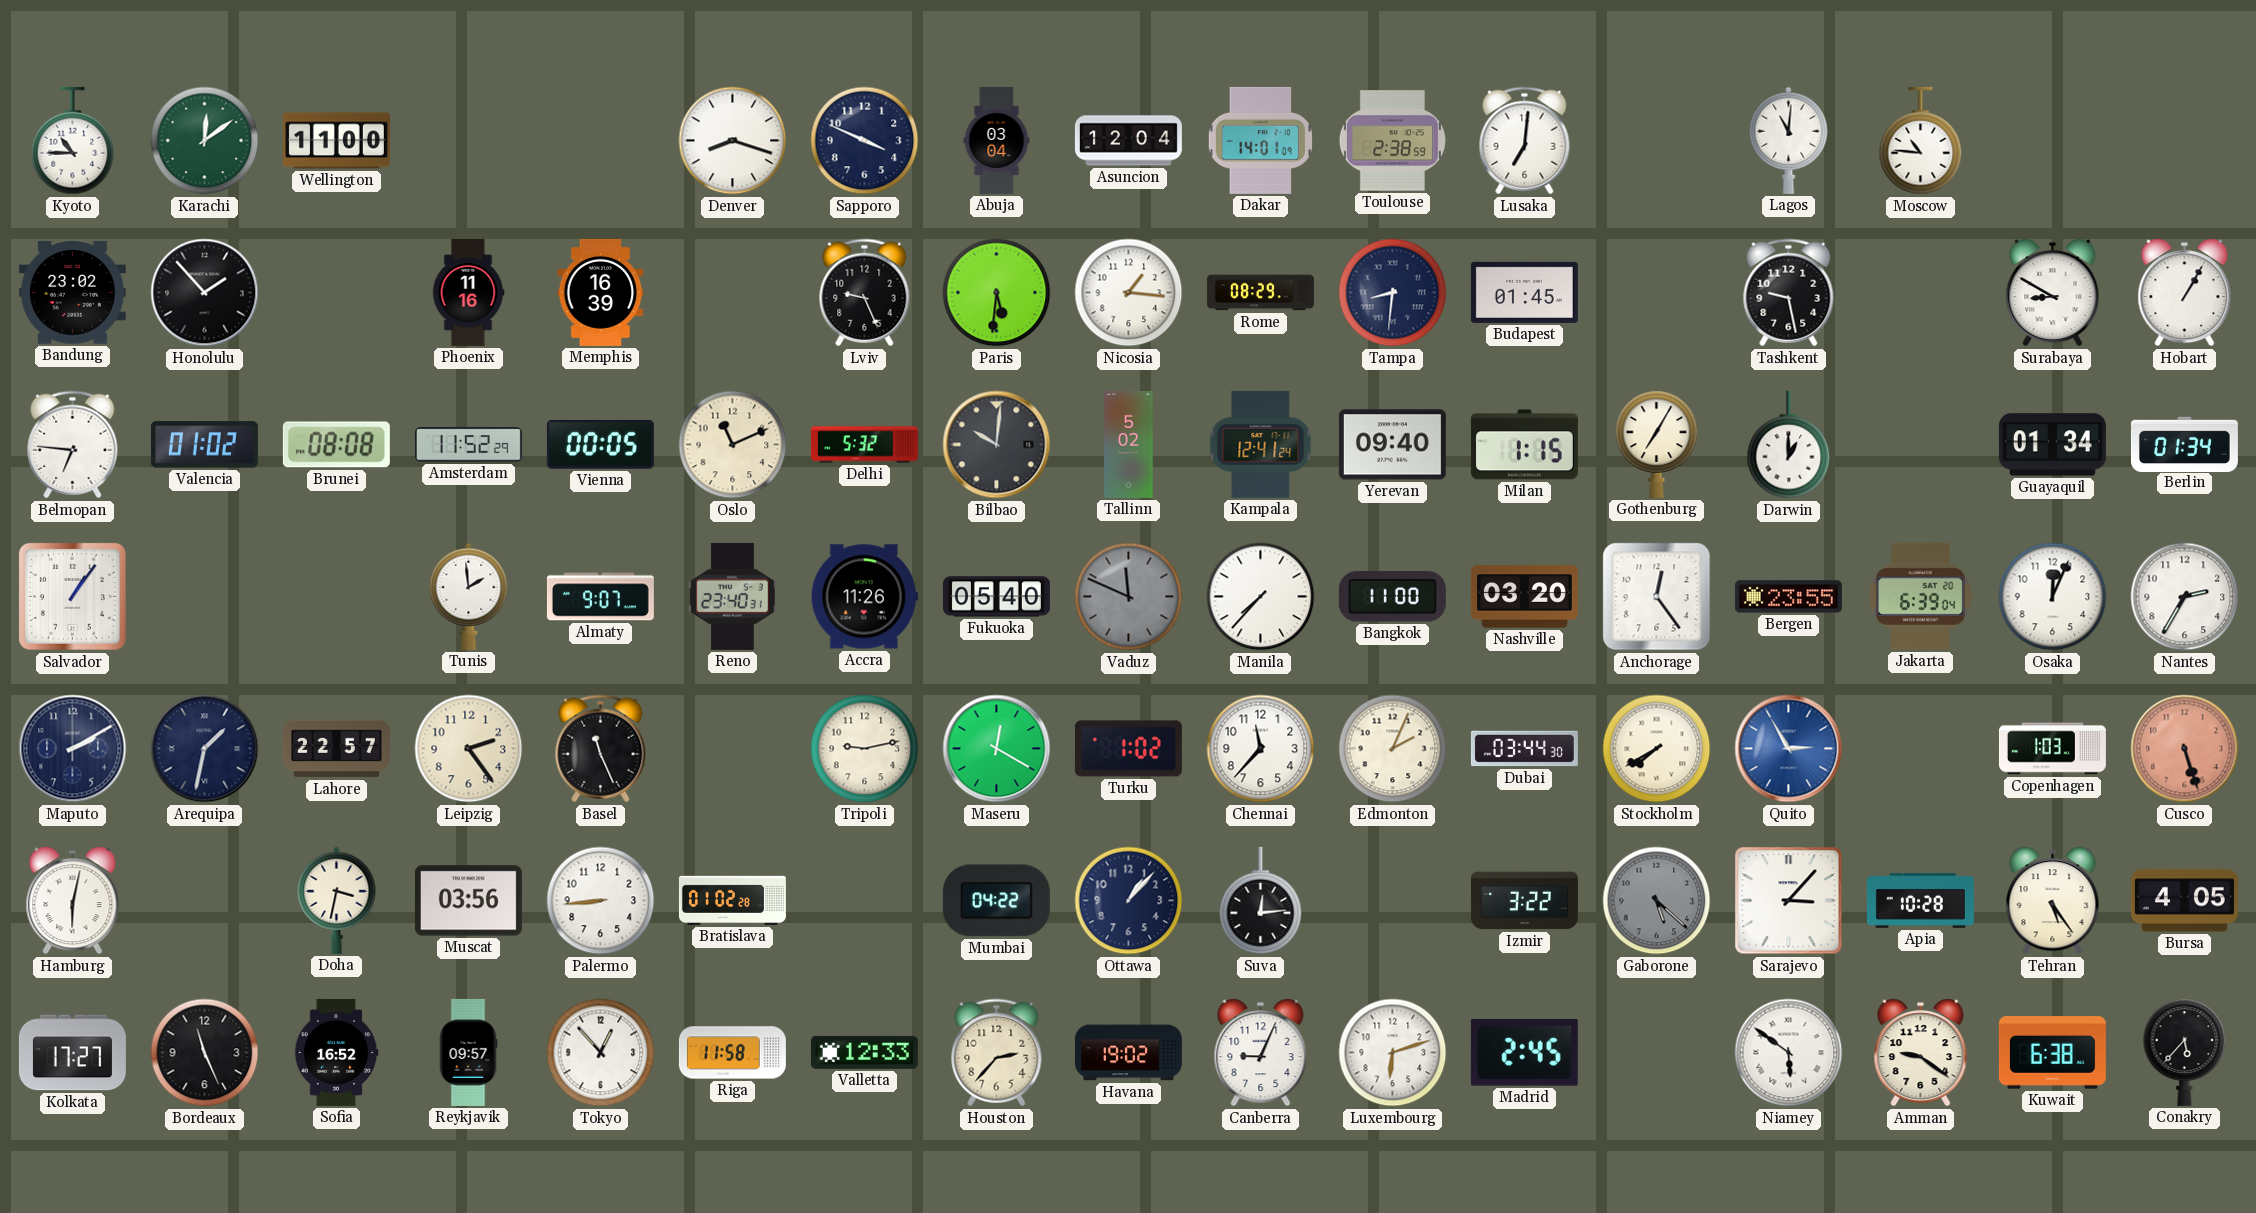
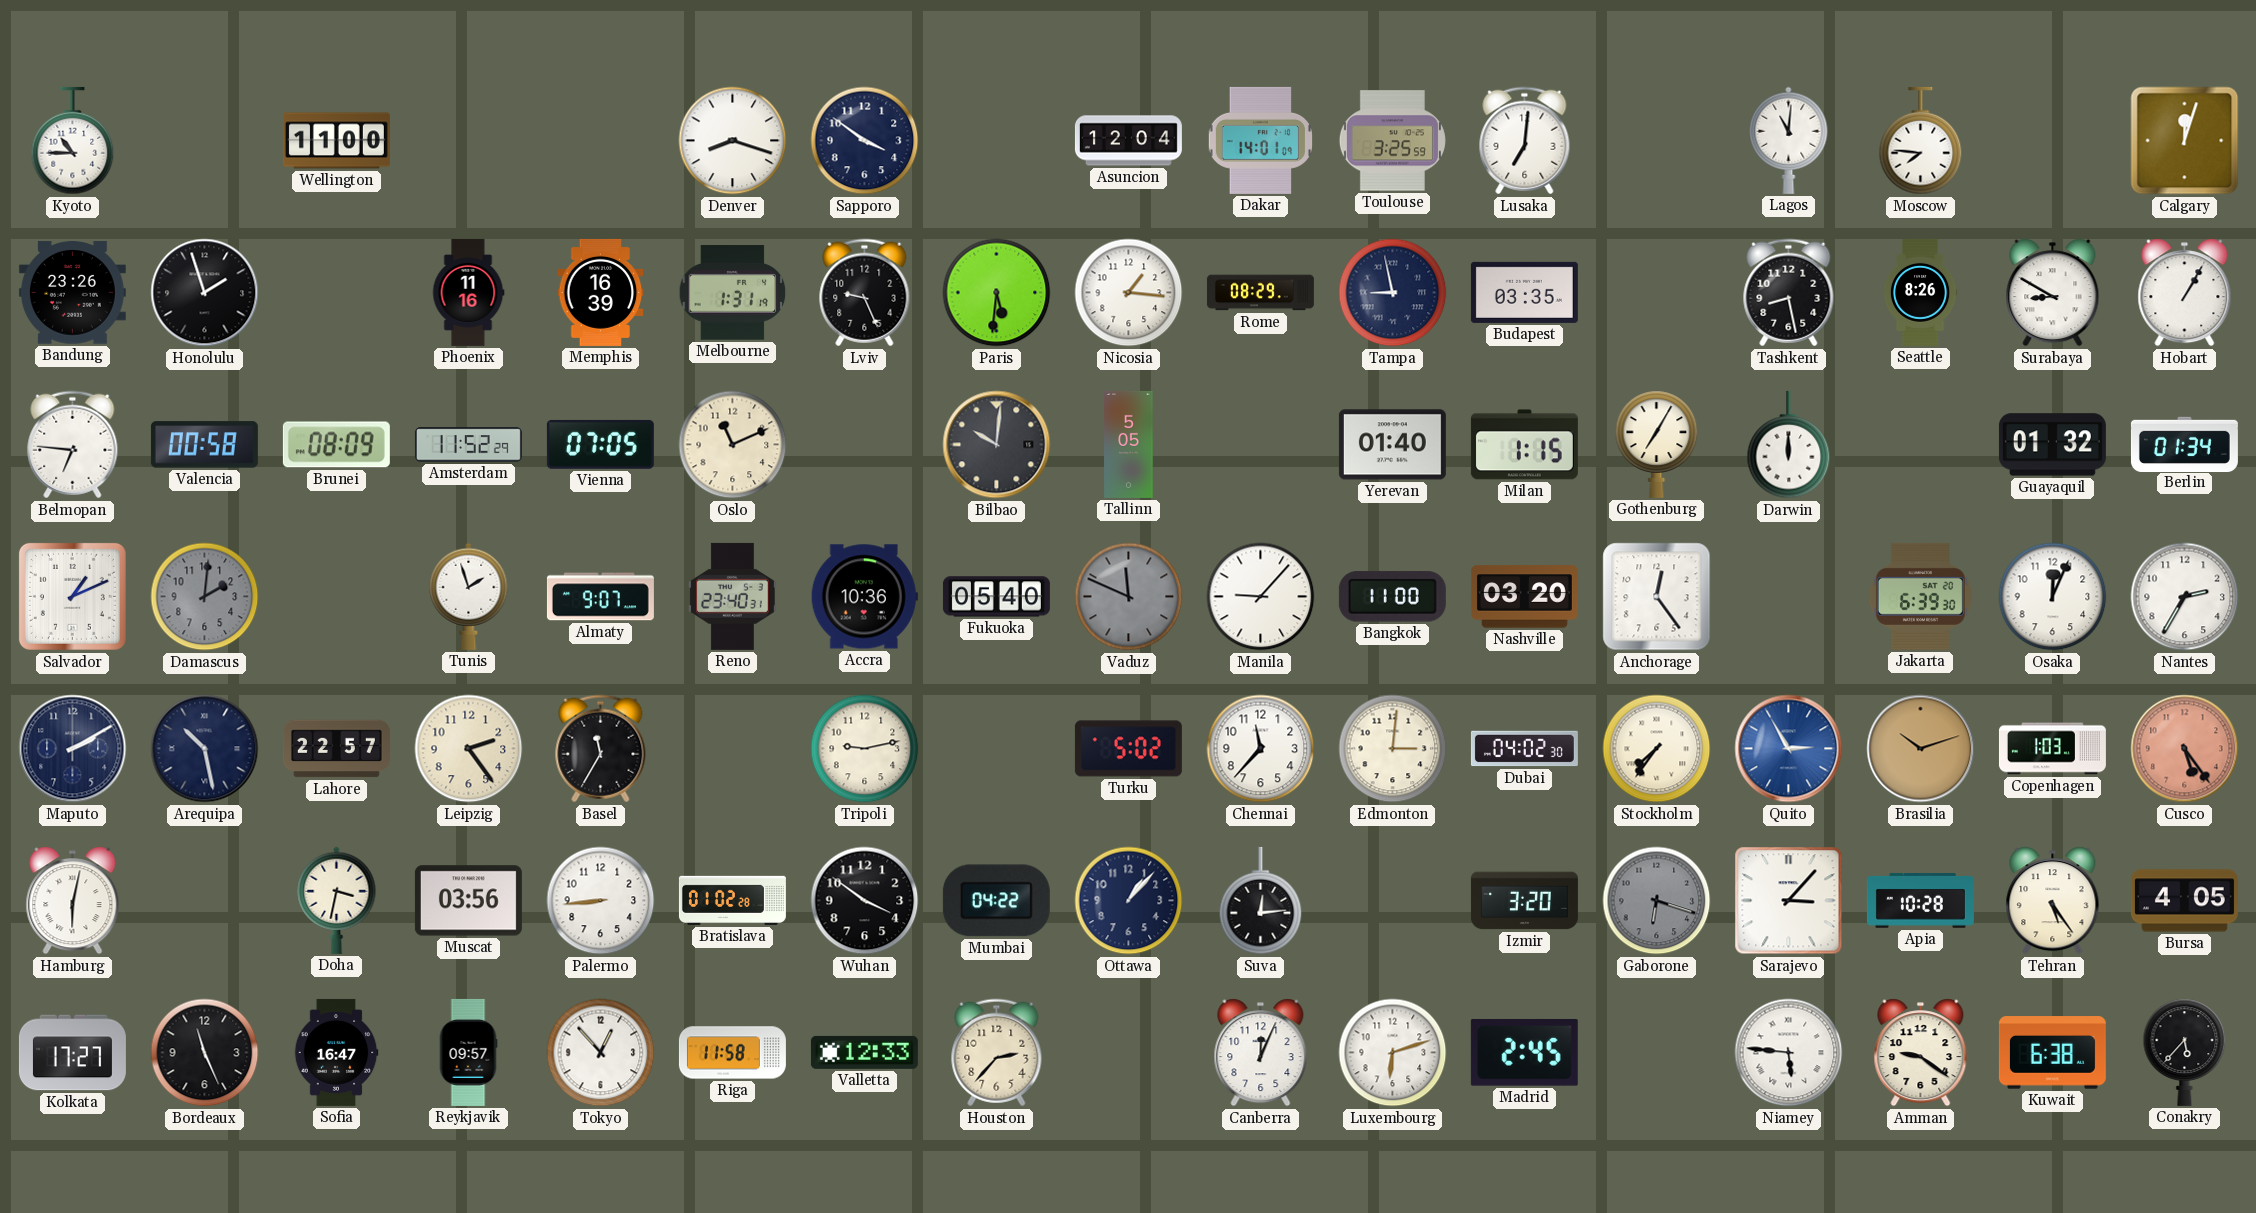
Karachi: 12:09 -> none
Sapporo: 3:49 -> 3:51
Abuja: 03:04 -> none
Toulouse: 2:38 -> 3:25
Moscow: 10:46 -> 7:46
Calgary: none -> 12:03
Bandung: 23:02 -> 23:26
Honolulu: 1:53 -> 1:57
Melbourne: none -> 1:31
Tampa: 8:31 -> 8:58
Budapest: 01:45 -> 03:35
Tashkent: 9:28 -> 8:28
Seattle: none -> 8:26
Valencia: 01:02 -> 00:58
Brunei: 08:08 -> 08:09
Vienna: 00:05 -> 07:05
Delhi: 5:32 -> none
Tallinn: 5:02 -> 5:05
Kampala: 12:41 -> none
Yerevan: 09:40 -> 01:40
Darwin: 1:00 -> 12:00
Guayaquil: 01:34 -> 01:32
Salvador: 1:06 -> 1:11
Damascus: none -> 2:01
Tunis: 1:59 -> 1:57
Accra: 11:26 -> 10:36
Manila: 7:37 -> 9:07
Bergen: 23:55 -> none
Jakarta: 6:39:04 -> 6:39:30
Arequipa: 1:32 -> 10:28
Basel: 11:26 -> 11:35
Maseru: 12:20 -> none
Turku: 1:02 -> 5:02
Edmonton: 2:04 -> 3:01
Dubai: 03:44 -> 04:02
Stockholm: 7:40 -> 7:36
Brasilia: none -> 10:12
Cusco: 5:27 -> 5:24
Wuhan: none -> 3:51
Izmir: 3:22 -> 3:20
Gaborone: 5:22 -> 6:18
Sofia: 16:52 -> 16:47
Havana: 19:02 -> none
Canberra: 9:04 -> 12:04
Niamey: 5:51 -> 5:46
